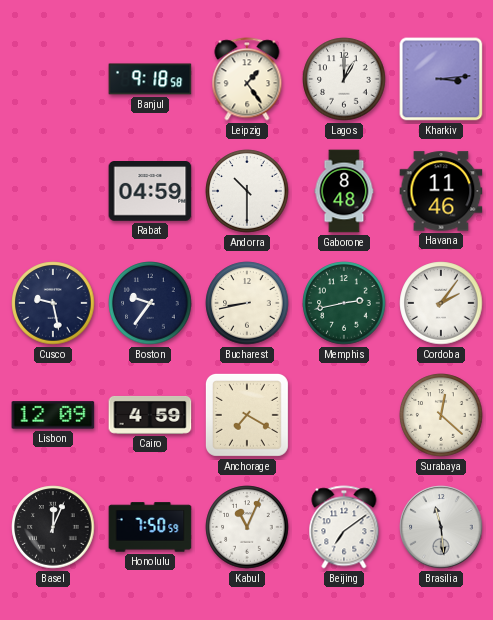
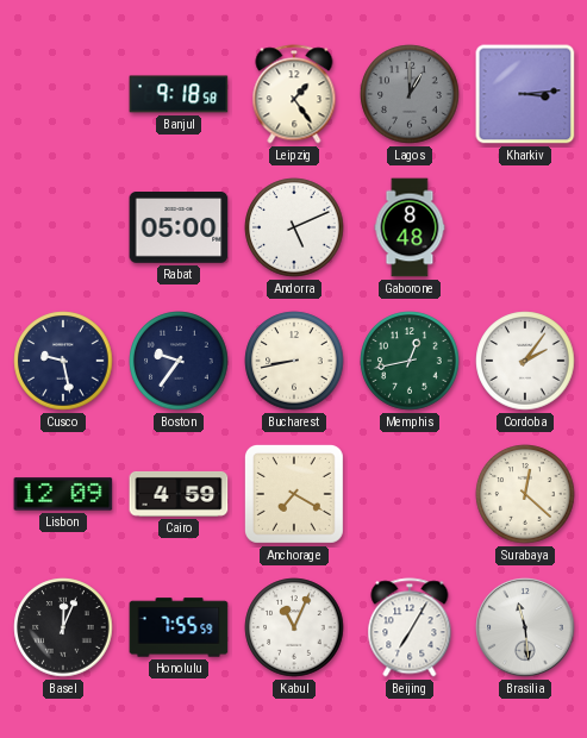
Lagos dial: white -> grey
Rabat: 04:59 -> 05:00
Andorra: 10:30 -> 5:11
Havana: 11:46 -> none
Memphis: 2:43 -> 12:43
Honolulu: 7:50 -> 7:55
Beijing: 7:09 -> 7:05
